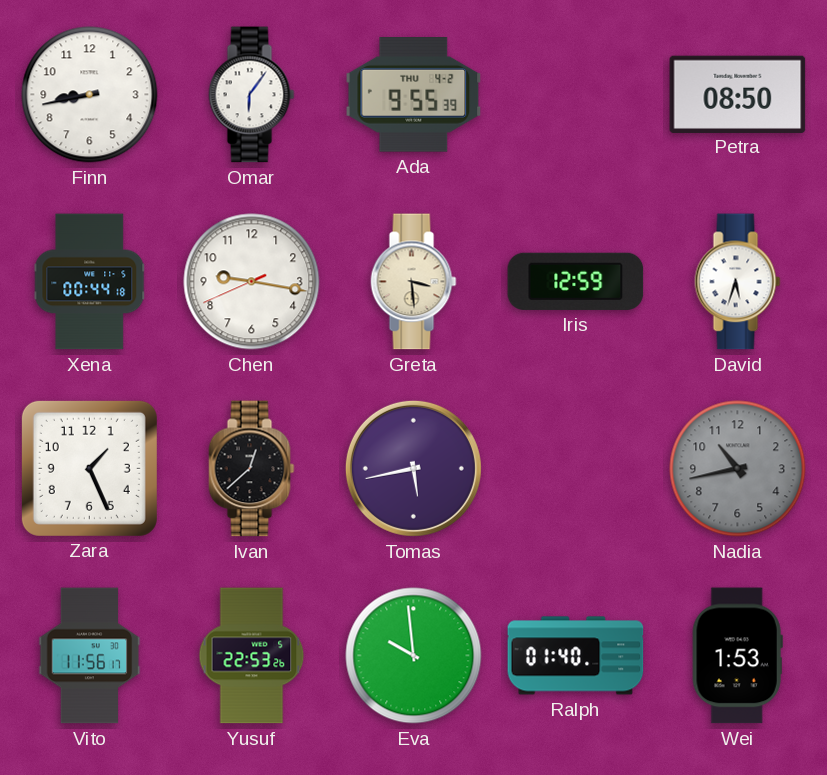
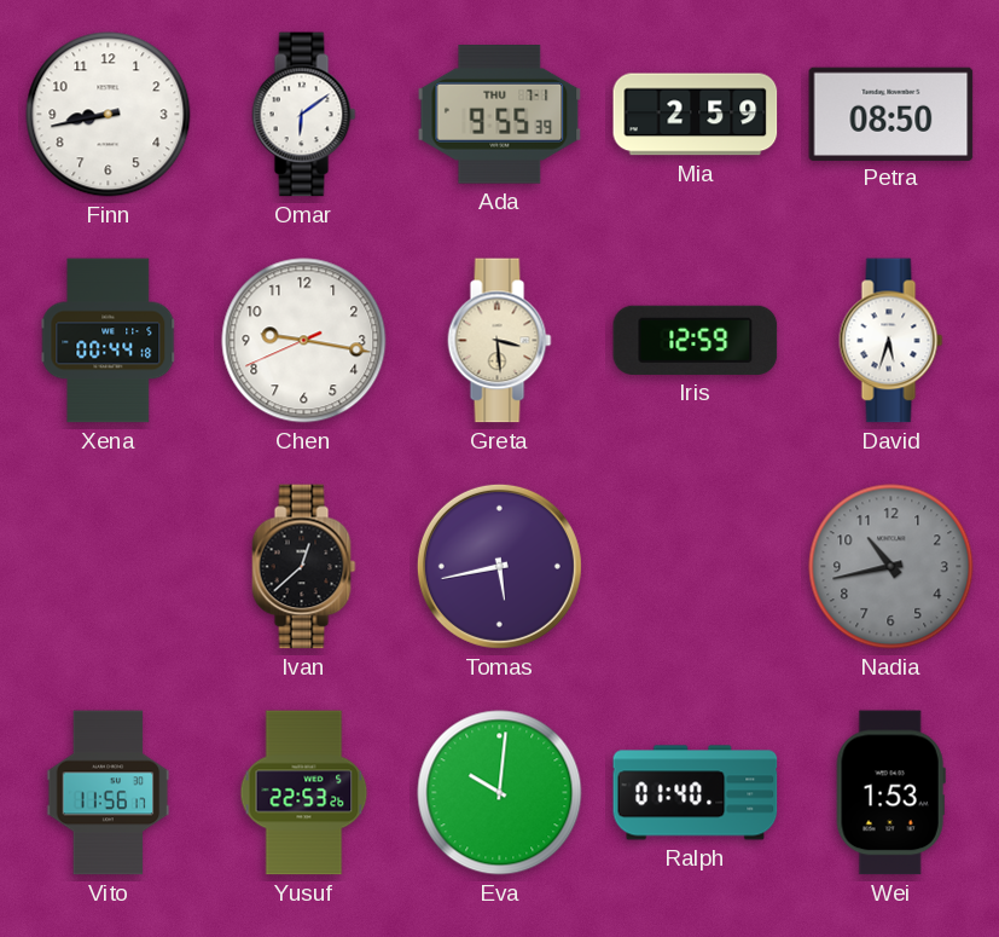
Omar: 6:06 -> 6:09
Ada date: THU 4-2 -> THU 7-1
Mia: none -> 2:59
Zara: 1:26 -> none
Eva: 9:59 -> 10:01
